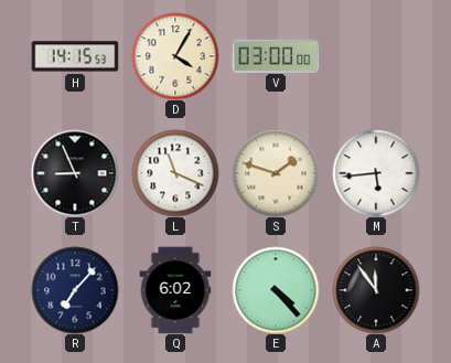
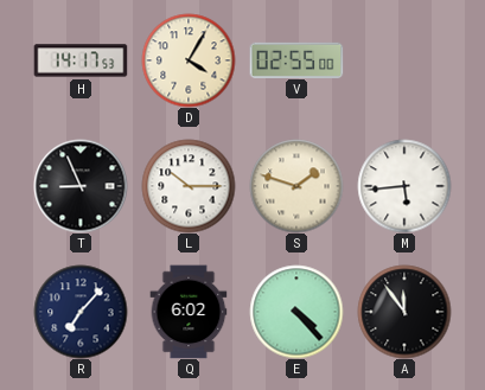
H: 14:15 -> 14:17
V: 03:00 -> 02:55
L: 11:19 -> 10:15
